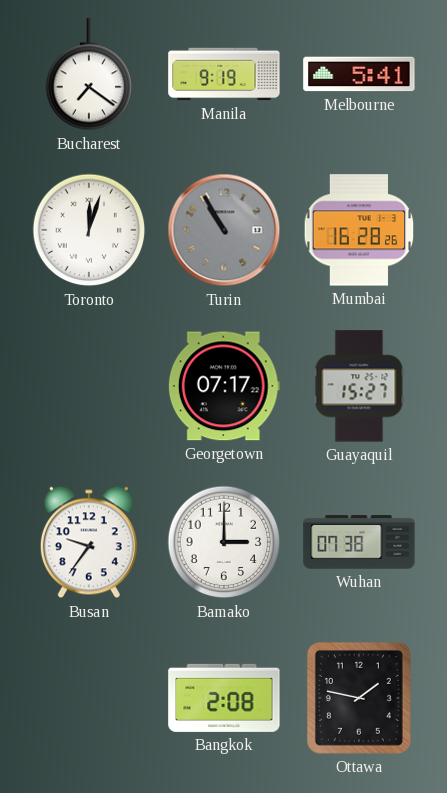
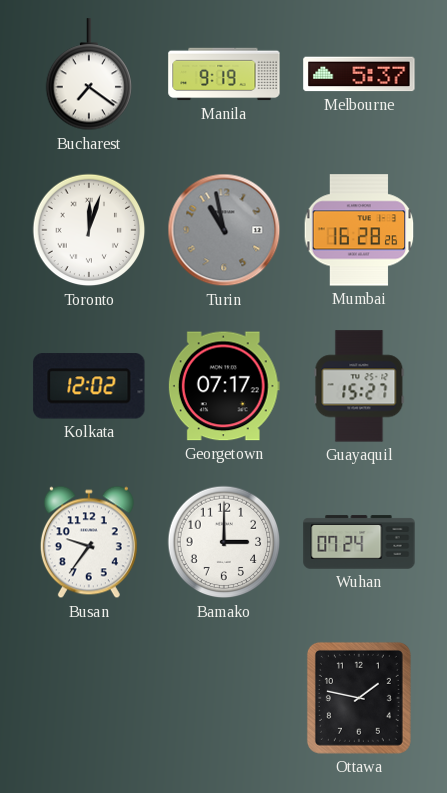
Melbourne: 5:41 -> 5:37
Turin: 10:55 -> 10:58
Kolkata: none -> 12:02
Wuhan: 07:38 -> 07:24
Bangkok: 2:08 -> none
